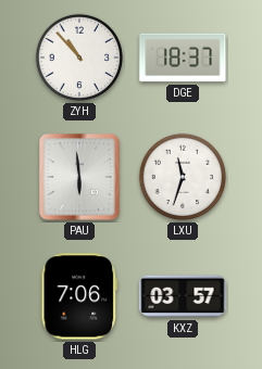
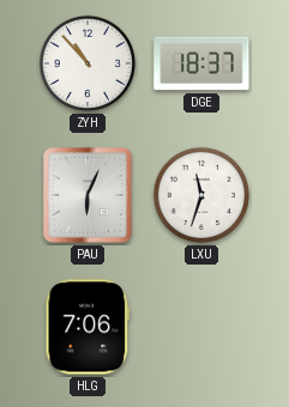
PAU: 5:59 -> 6:04
KXZ: 03:57 -> none
